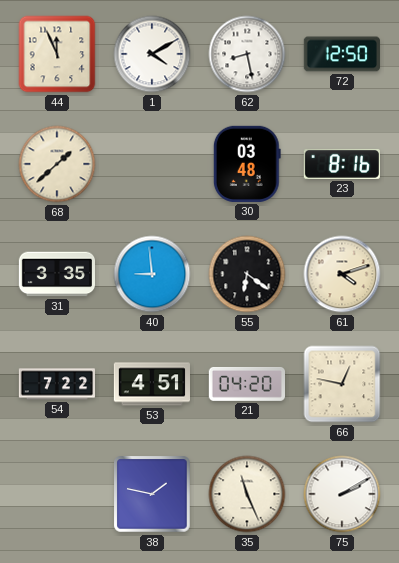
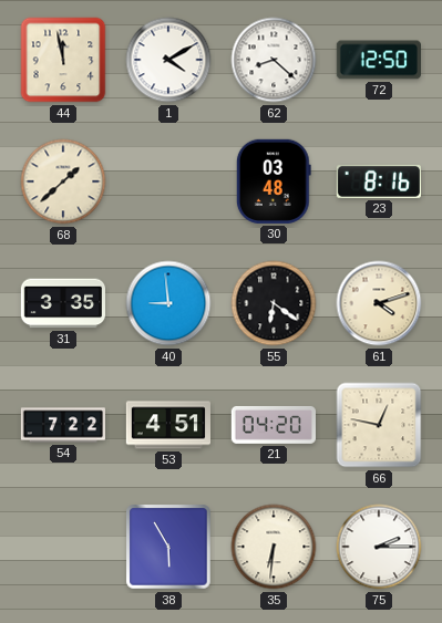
44: 11:56 -> 11:58
62: 8:28 -> 8:22
38: 1:47 -> 5:55
35: 11:26 -> 6:31
75: 2:10 -> 2:15
